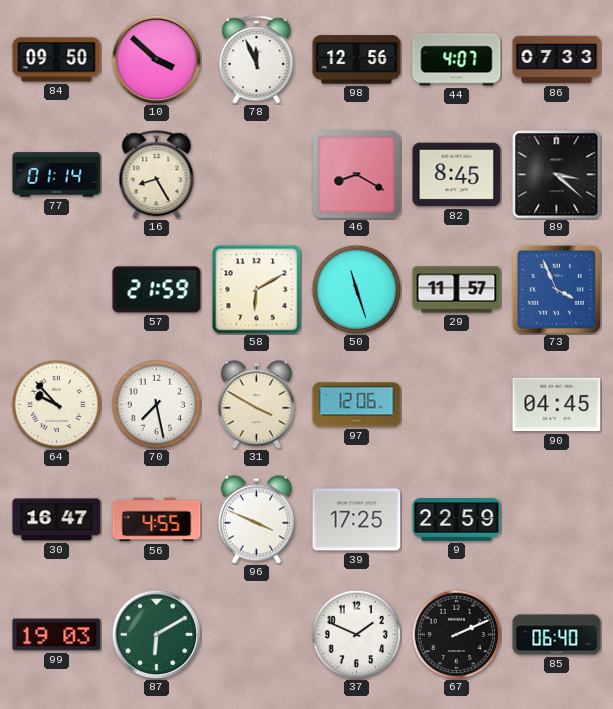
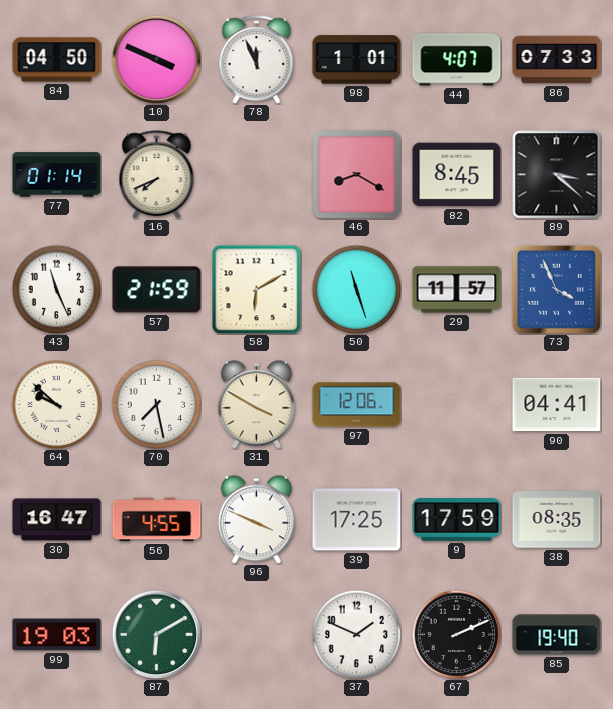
84: 09:50 -> 04:50
10: 3:52 -> 3:49
98: 12:56 -> 1:01
16: 8:25 -> 7:41
43: none -> 11:26
64: 9:53 -> 9:52
90: 04:45 -> 04:41
9: 22:59 -> 17:59
38: none -> 08:35
85: 06:40 -> 19:40
